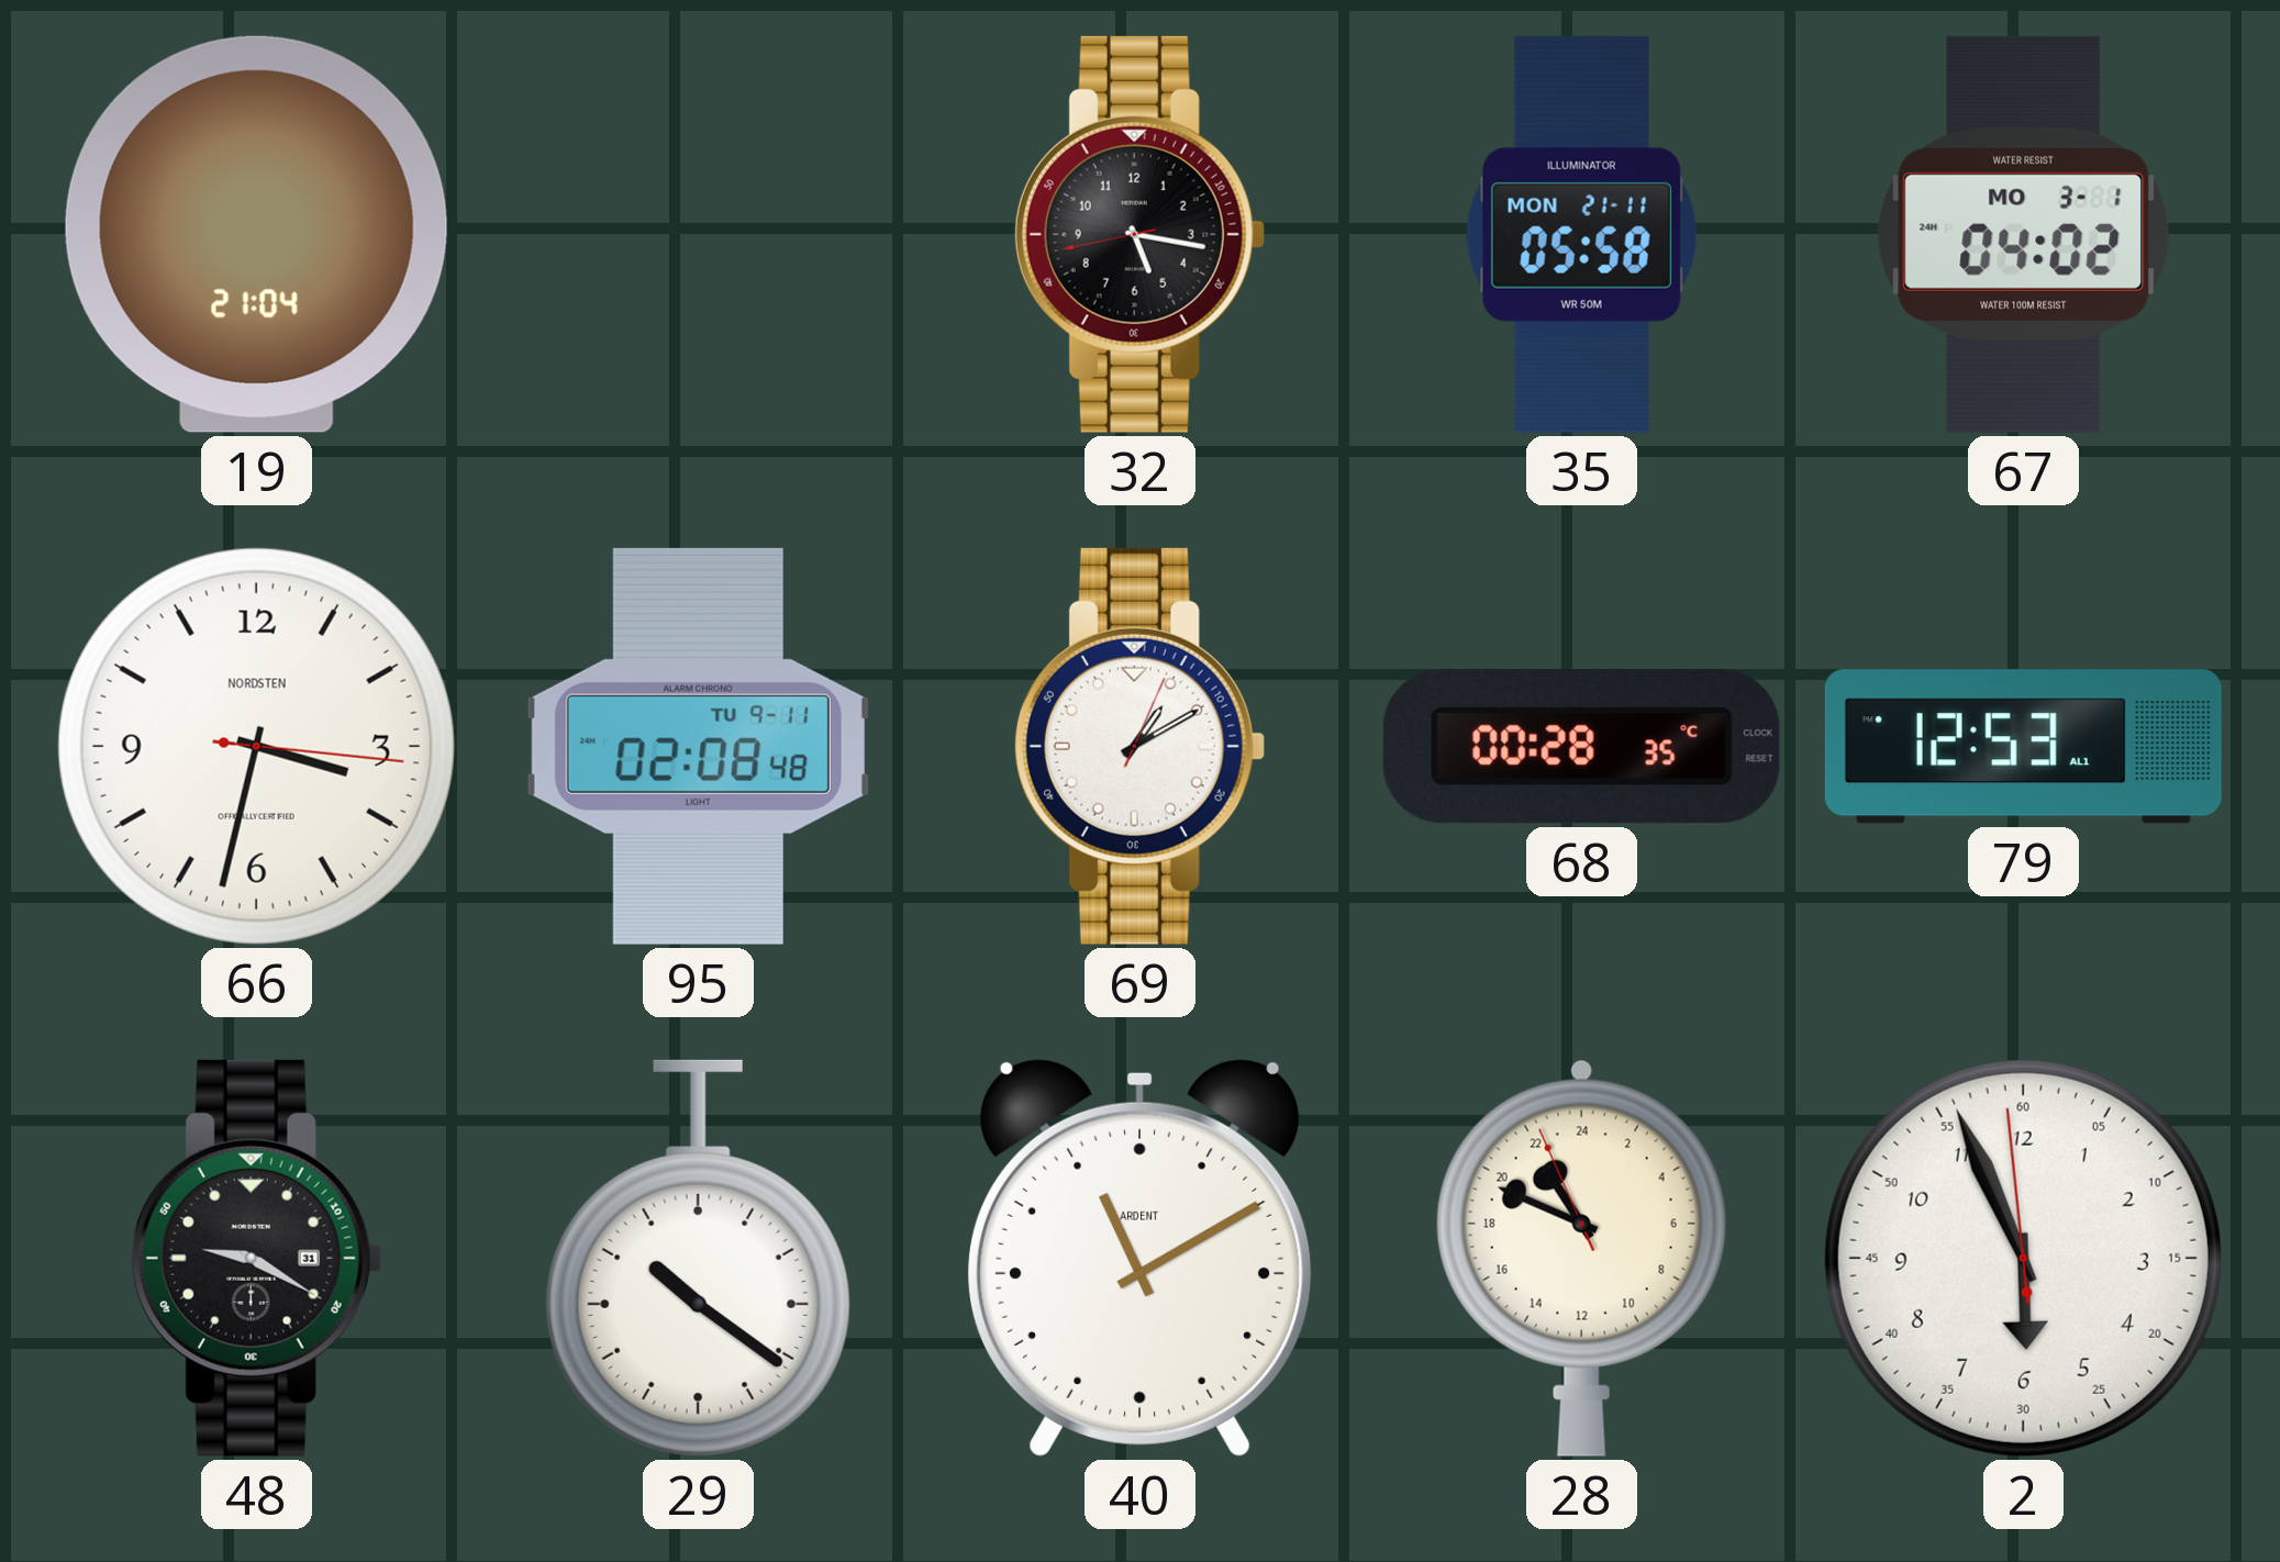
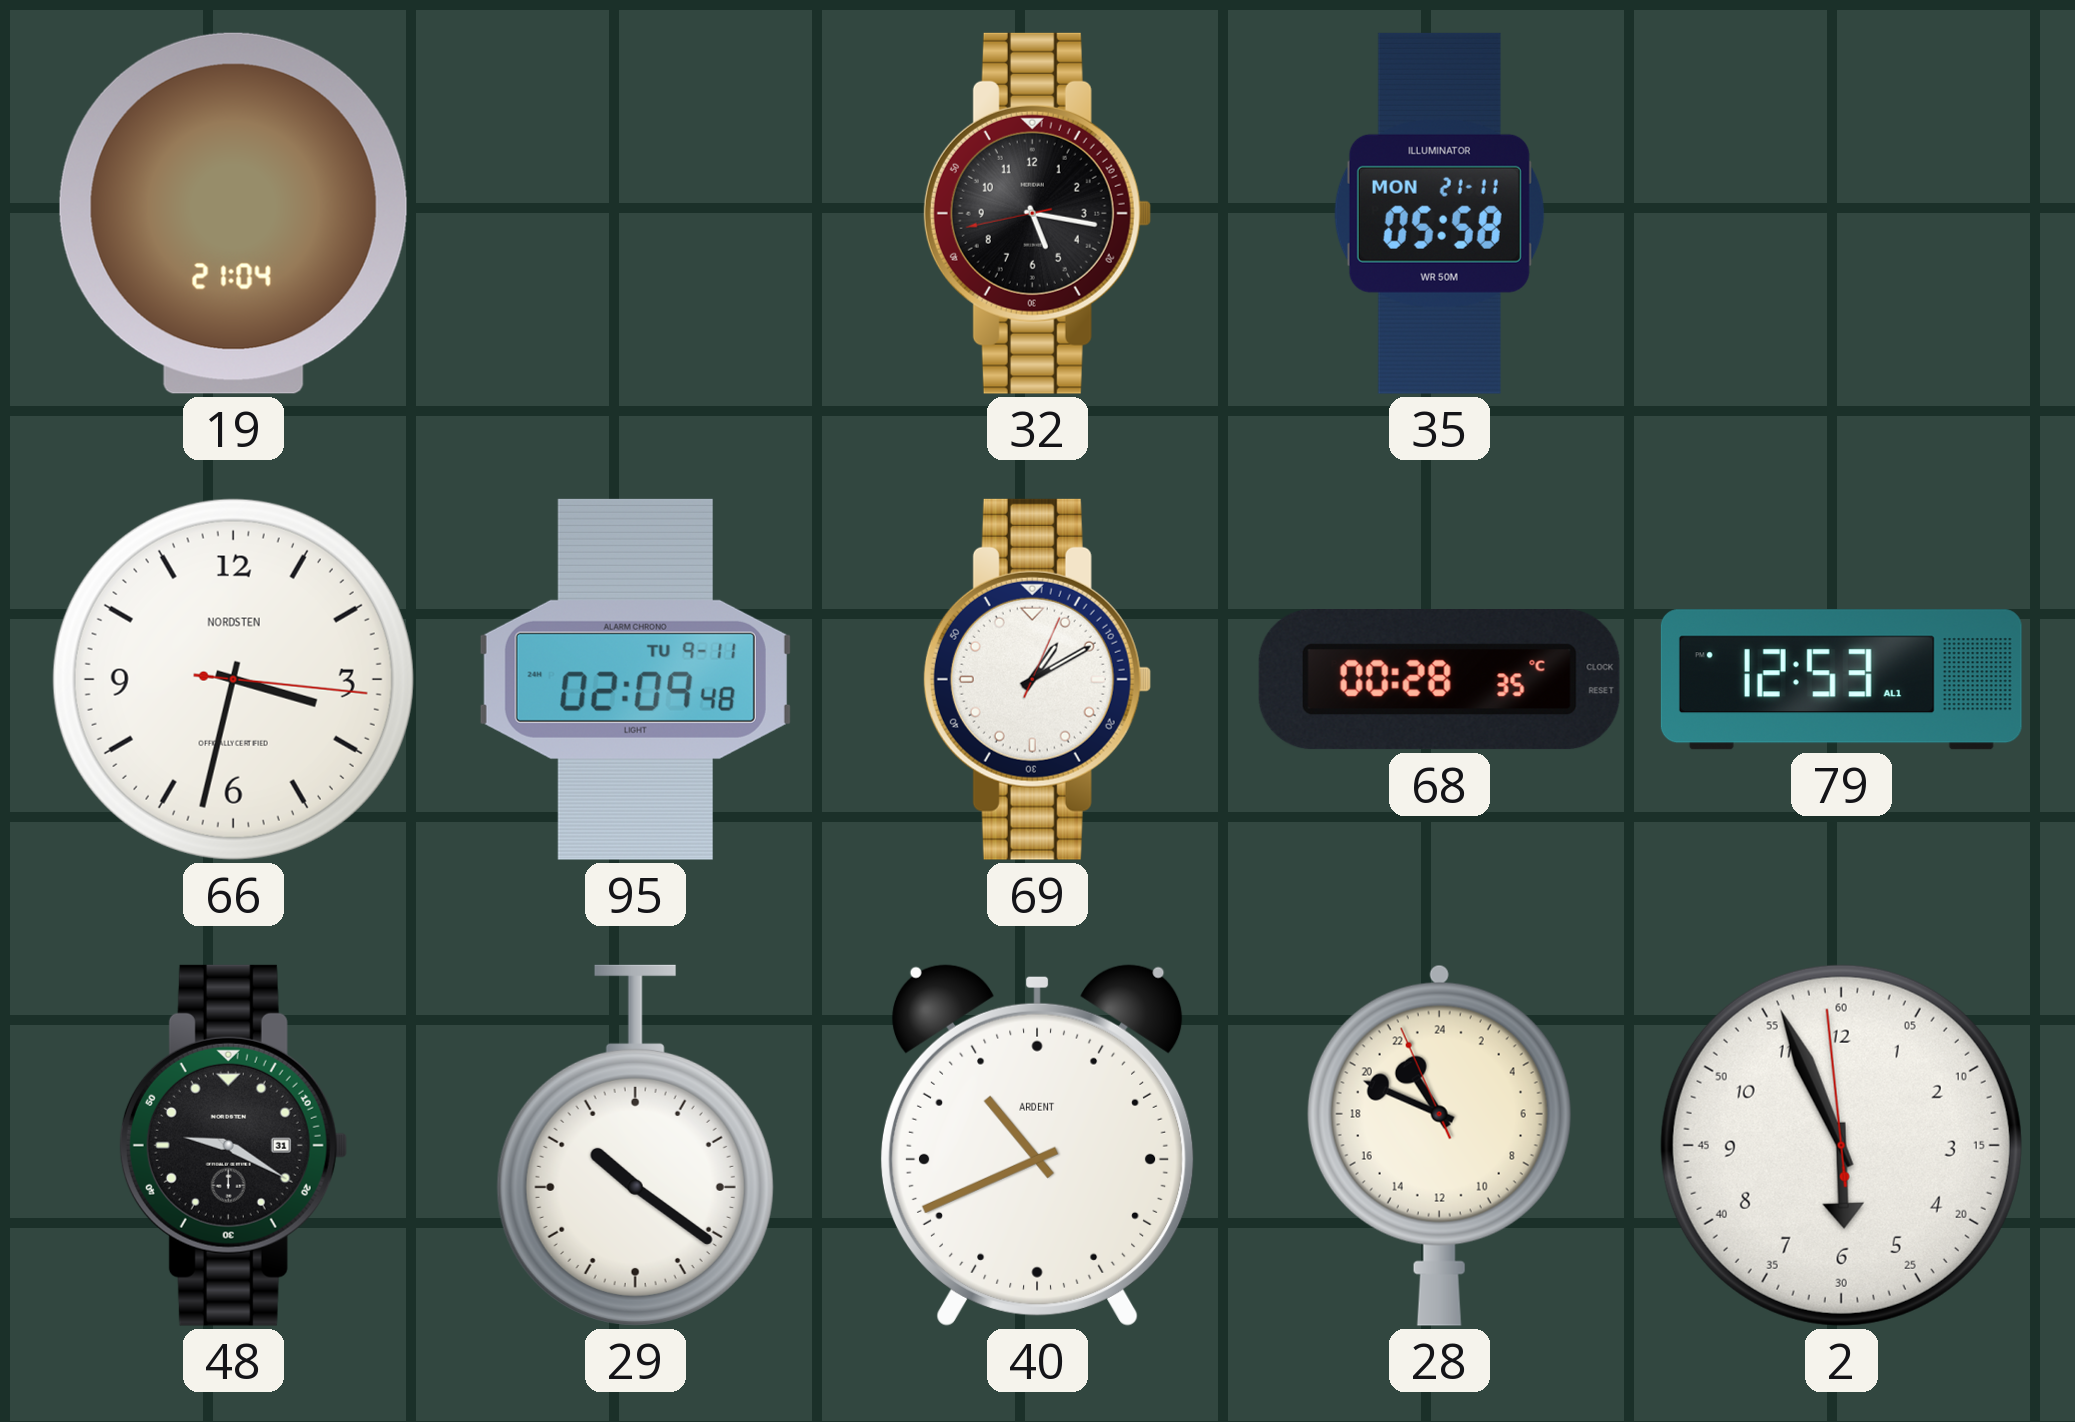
67: 04:02 -> none
95: 02:08 -> 02:09
40: 11:10 -> 10:41
